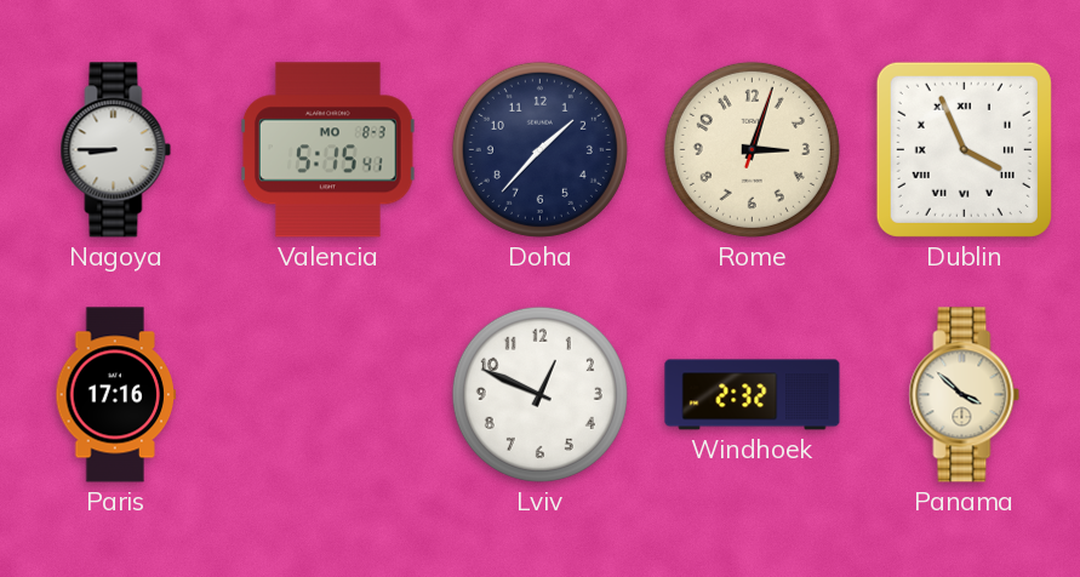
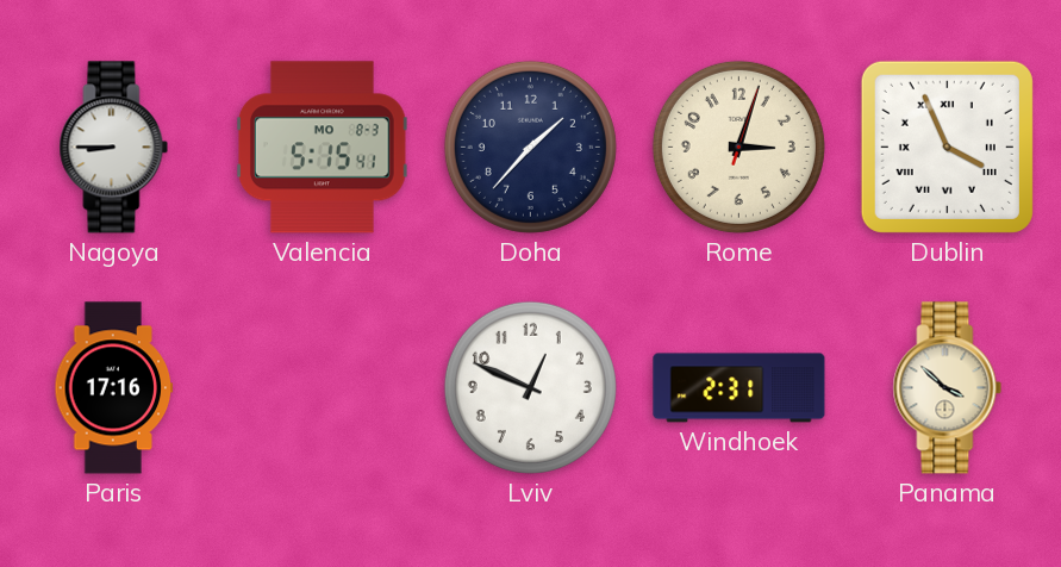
Windhoek: 2:32 -> 2:31
